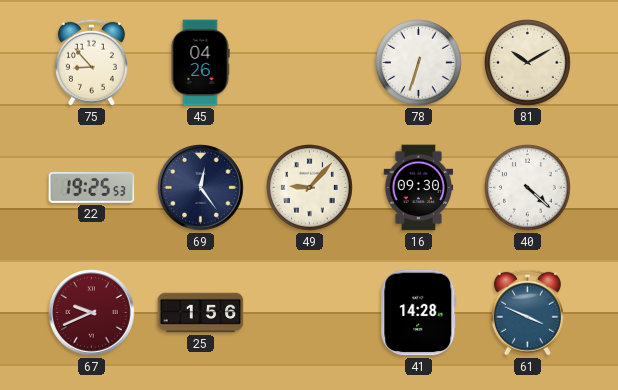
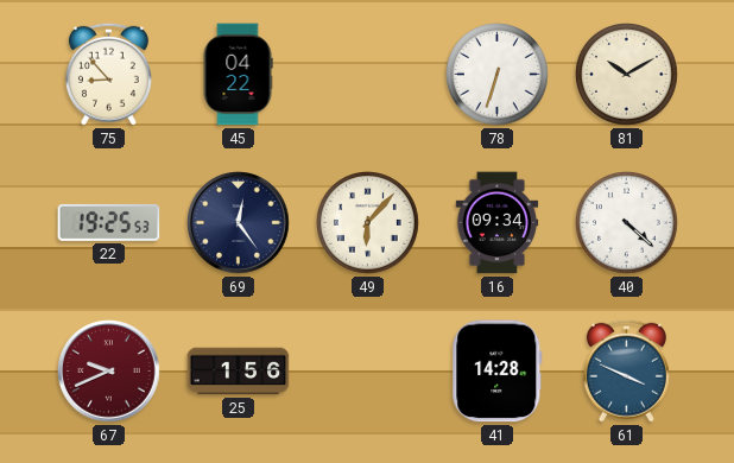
45: 04:26 -> 04:22
49: 9:07 -> 6:07
16: 09:30 -> 09:34
